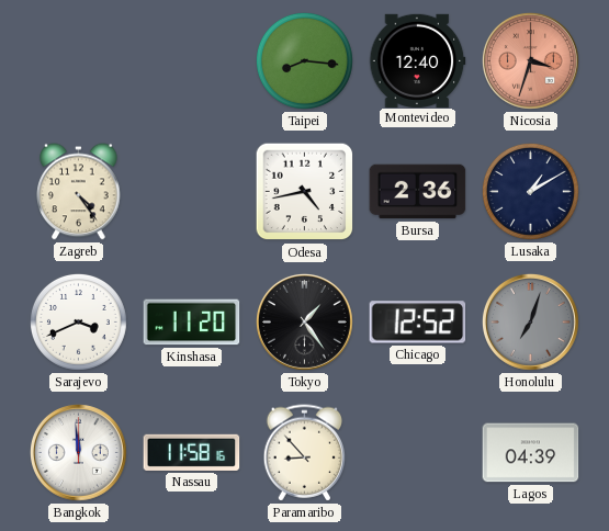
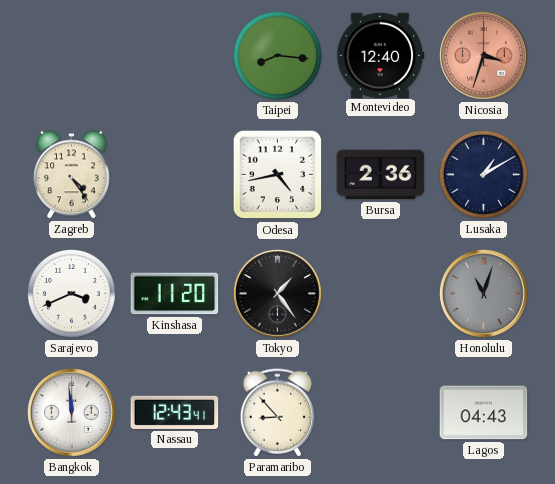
Chicago: 12:52 -> none
Honolulu: 7:03 -> 11:03
Nassau: 11:58 -> 12:43
Lagos: 04:39 -> 04:43
